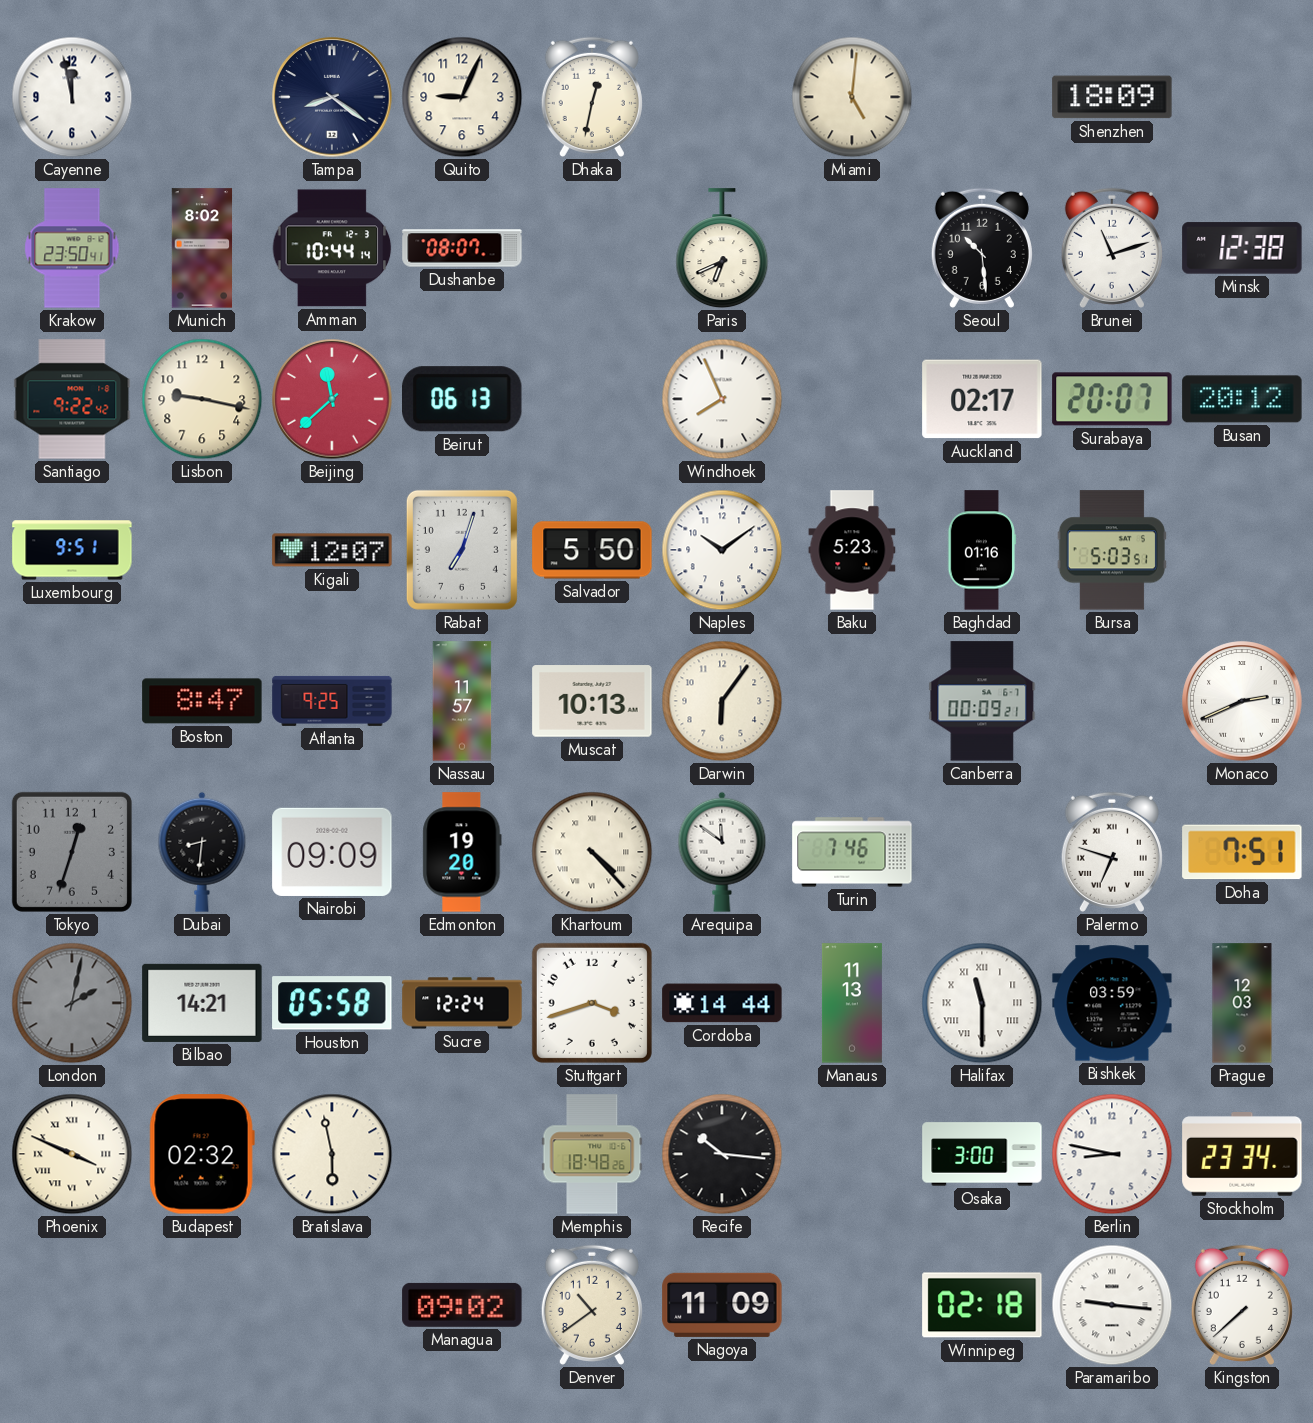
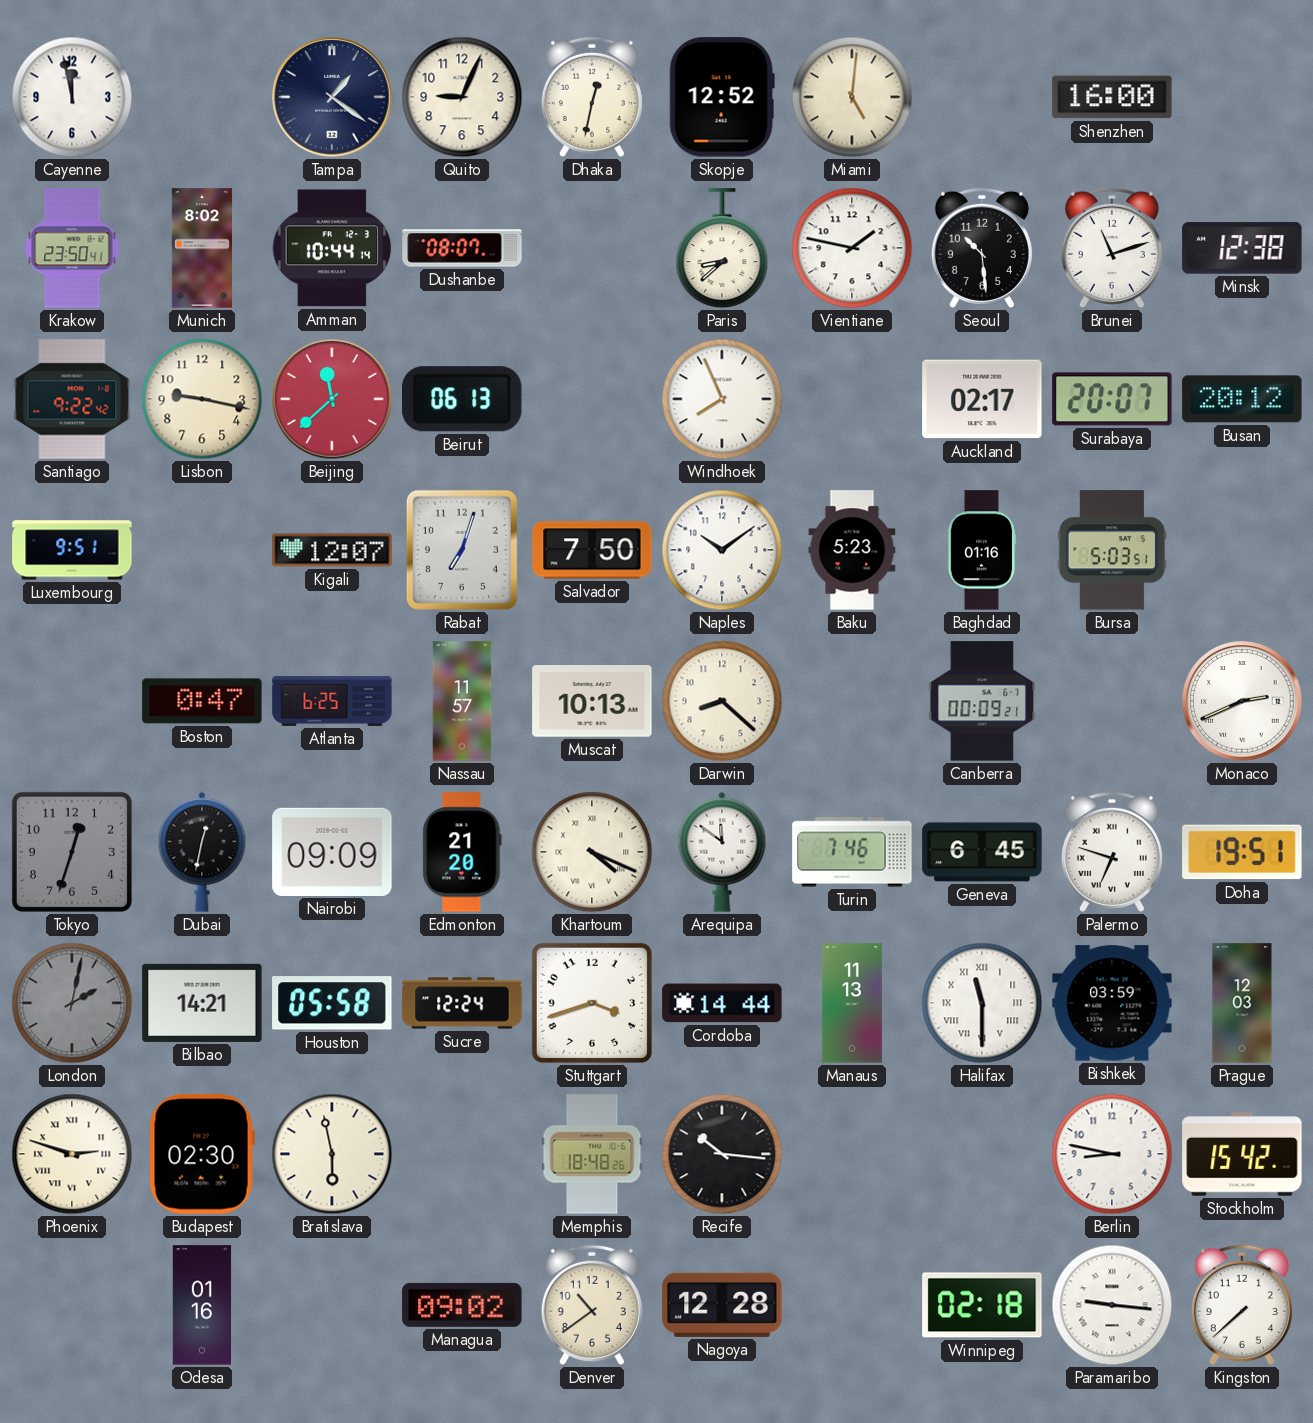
Tampa: 8:21 -> 1:21
Skopje: none -> 12:52
Shenzhen: 18:09 -> 16:00
Paris: 6:41 -> 8:38
Vientiane: none -> 1:47
Salvador: 5:50 -> 7:50
Boston: 8:47 -> 0:47
Atlanta: 9:25 -> 6:25
Darwin: 6:06 -> 8:22
Dubai: 8:31 -> 12:32
Edmonton: 19:20 -> 21:20
Khartoum: 4:23 -> 4:19
Geneva: none -> 6:45
Doha: 7:51 -> 19:51
Phoenix: 3:49 -> 2:48
Budapest: 02:32 -> 02:30
Osaka: 3:00 -> none
Stockholm: 23:34 -> 15:42
Odesa: none -> 01:16
Nagoya: 11:09 -> 12:28
